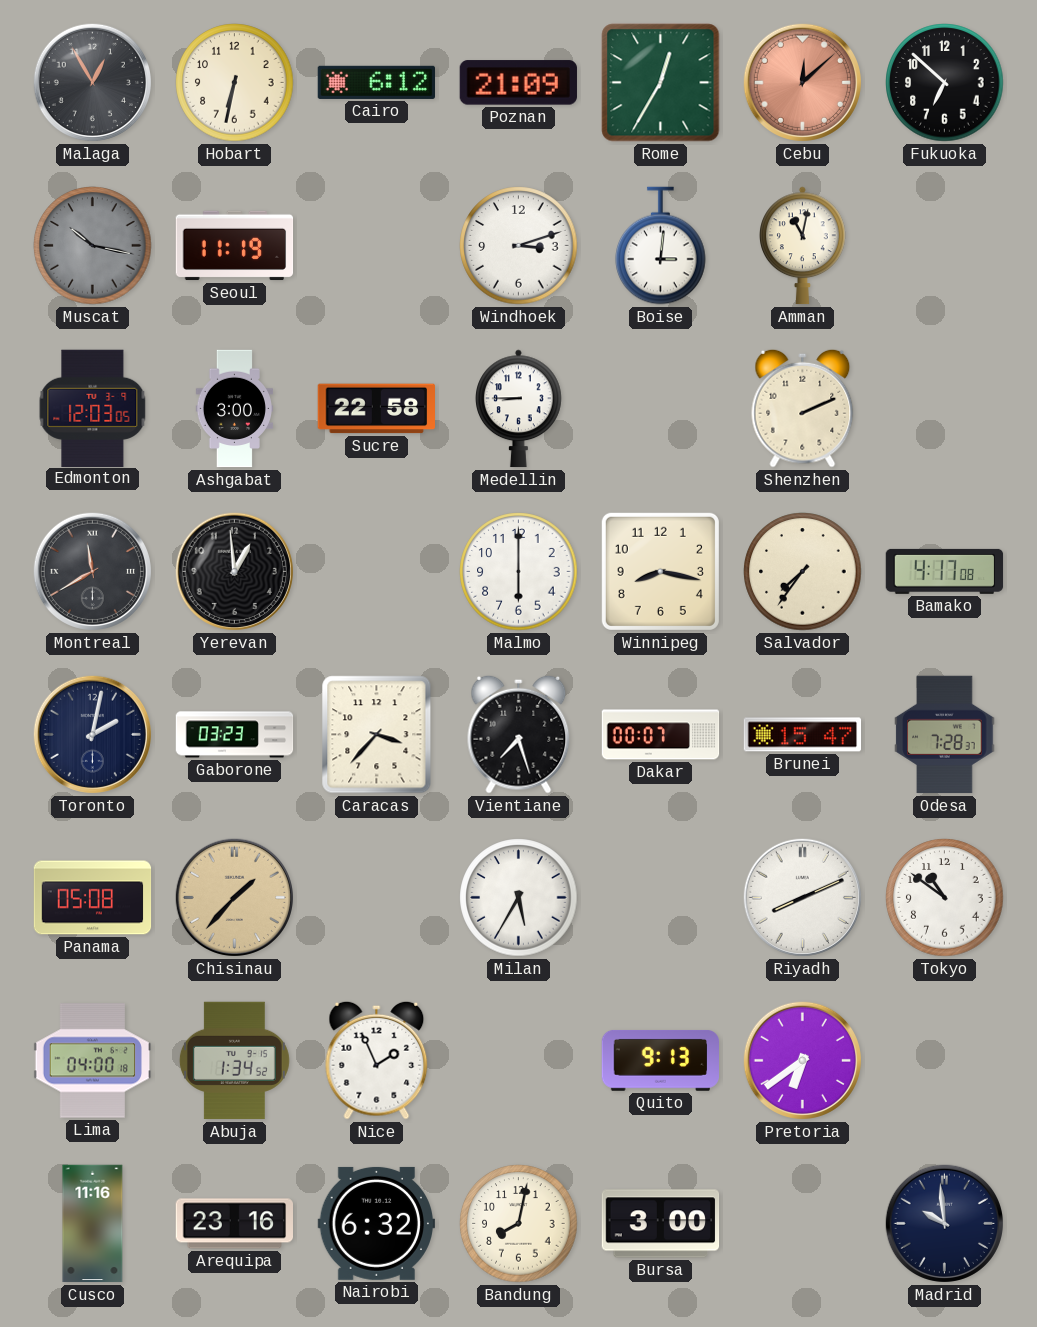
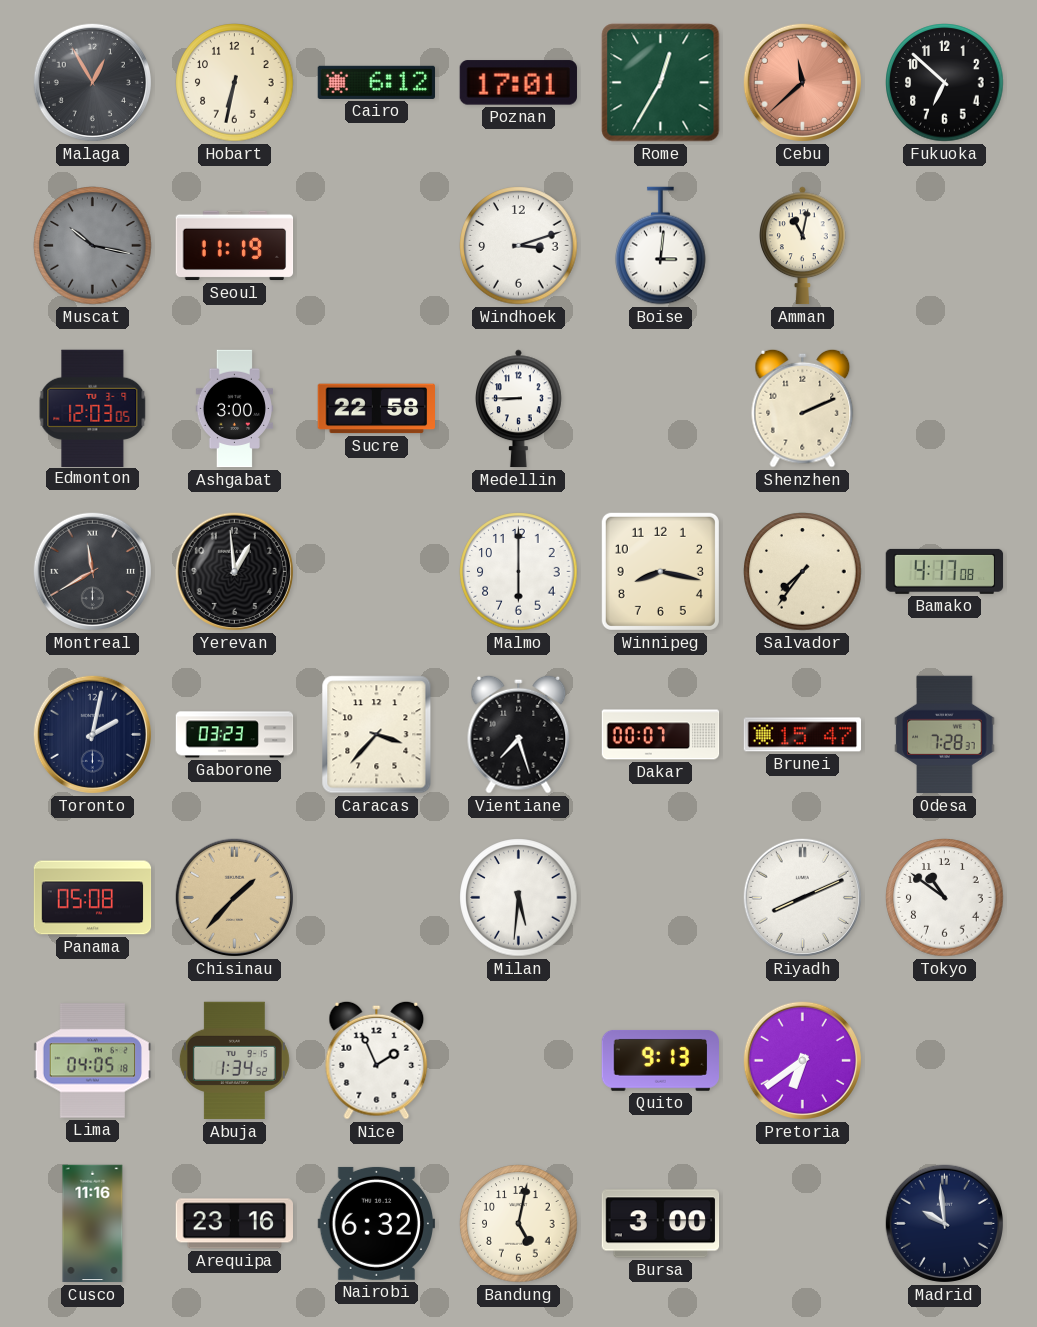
Poznan: 21:09 -> 17:01
Cebu: 12:08 -> 11:38
Milan: 5:35 -> 5:31
Lima: 04:00 -> 04:05
Bandung: 8:02 -> 5:02
